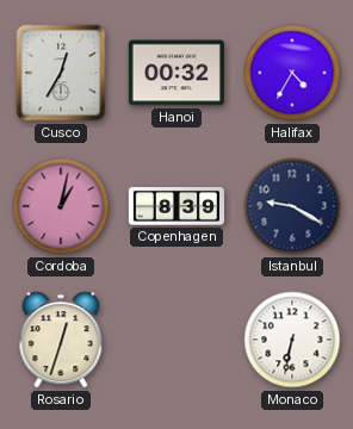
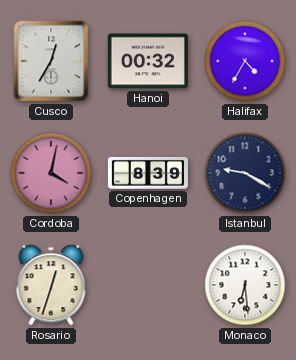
Cordoba: 1:02 -> 4:02
Monaco: 6:32 -> 6:29
